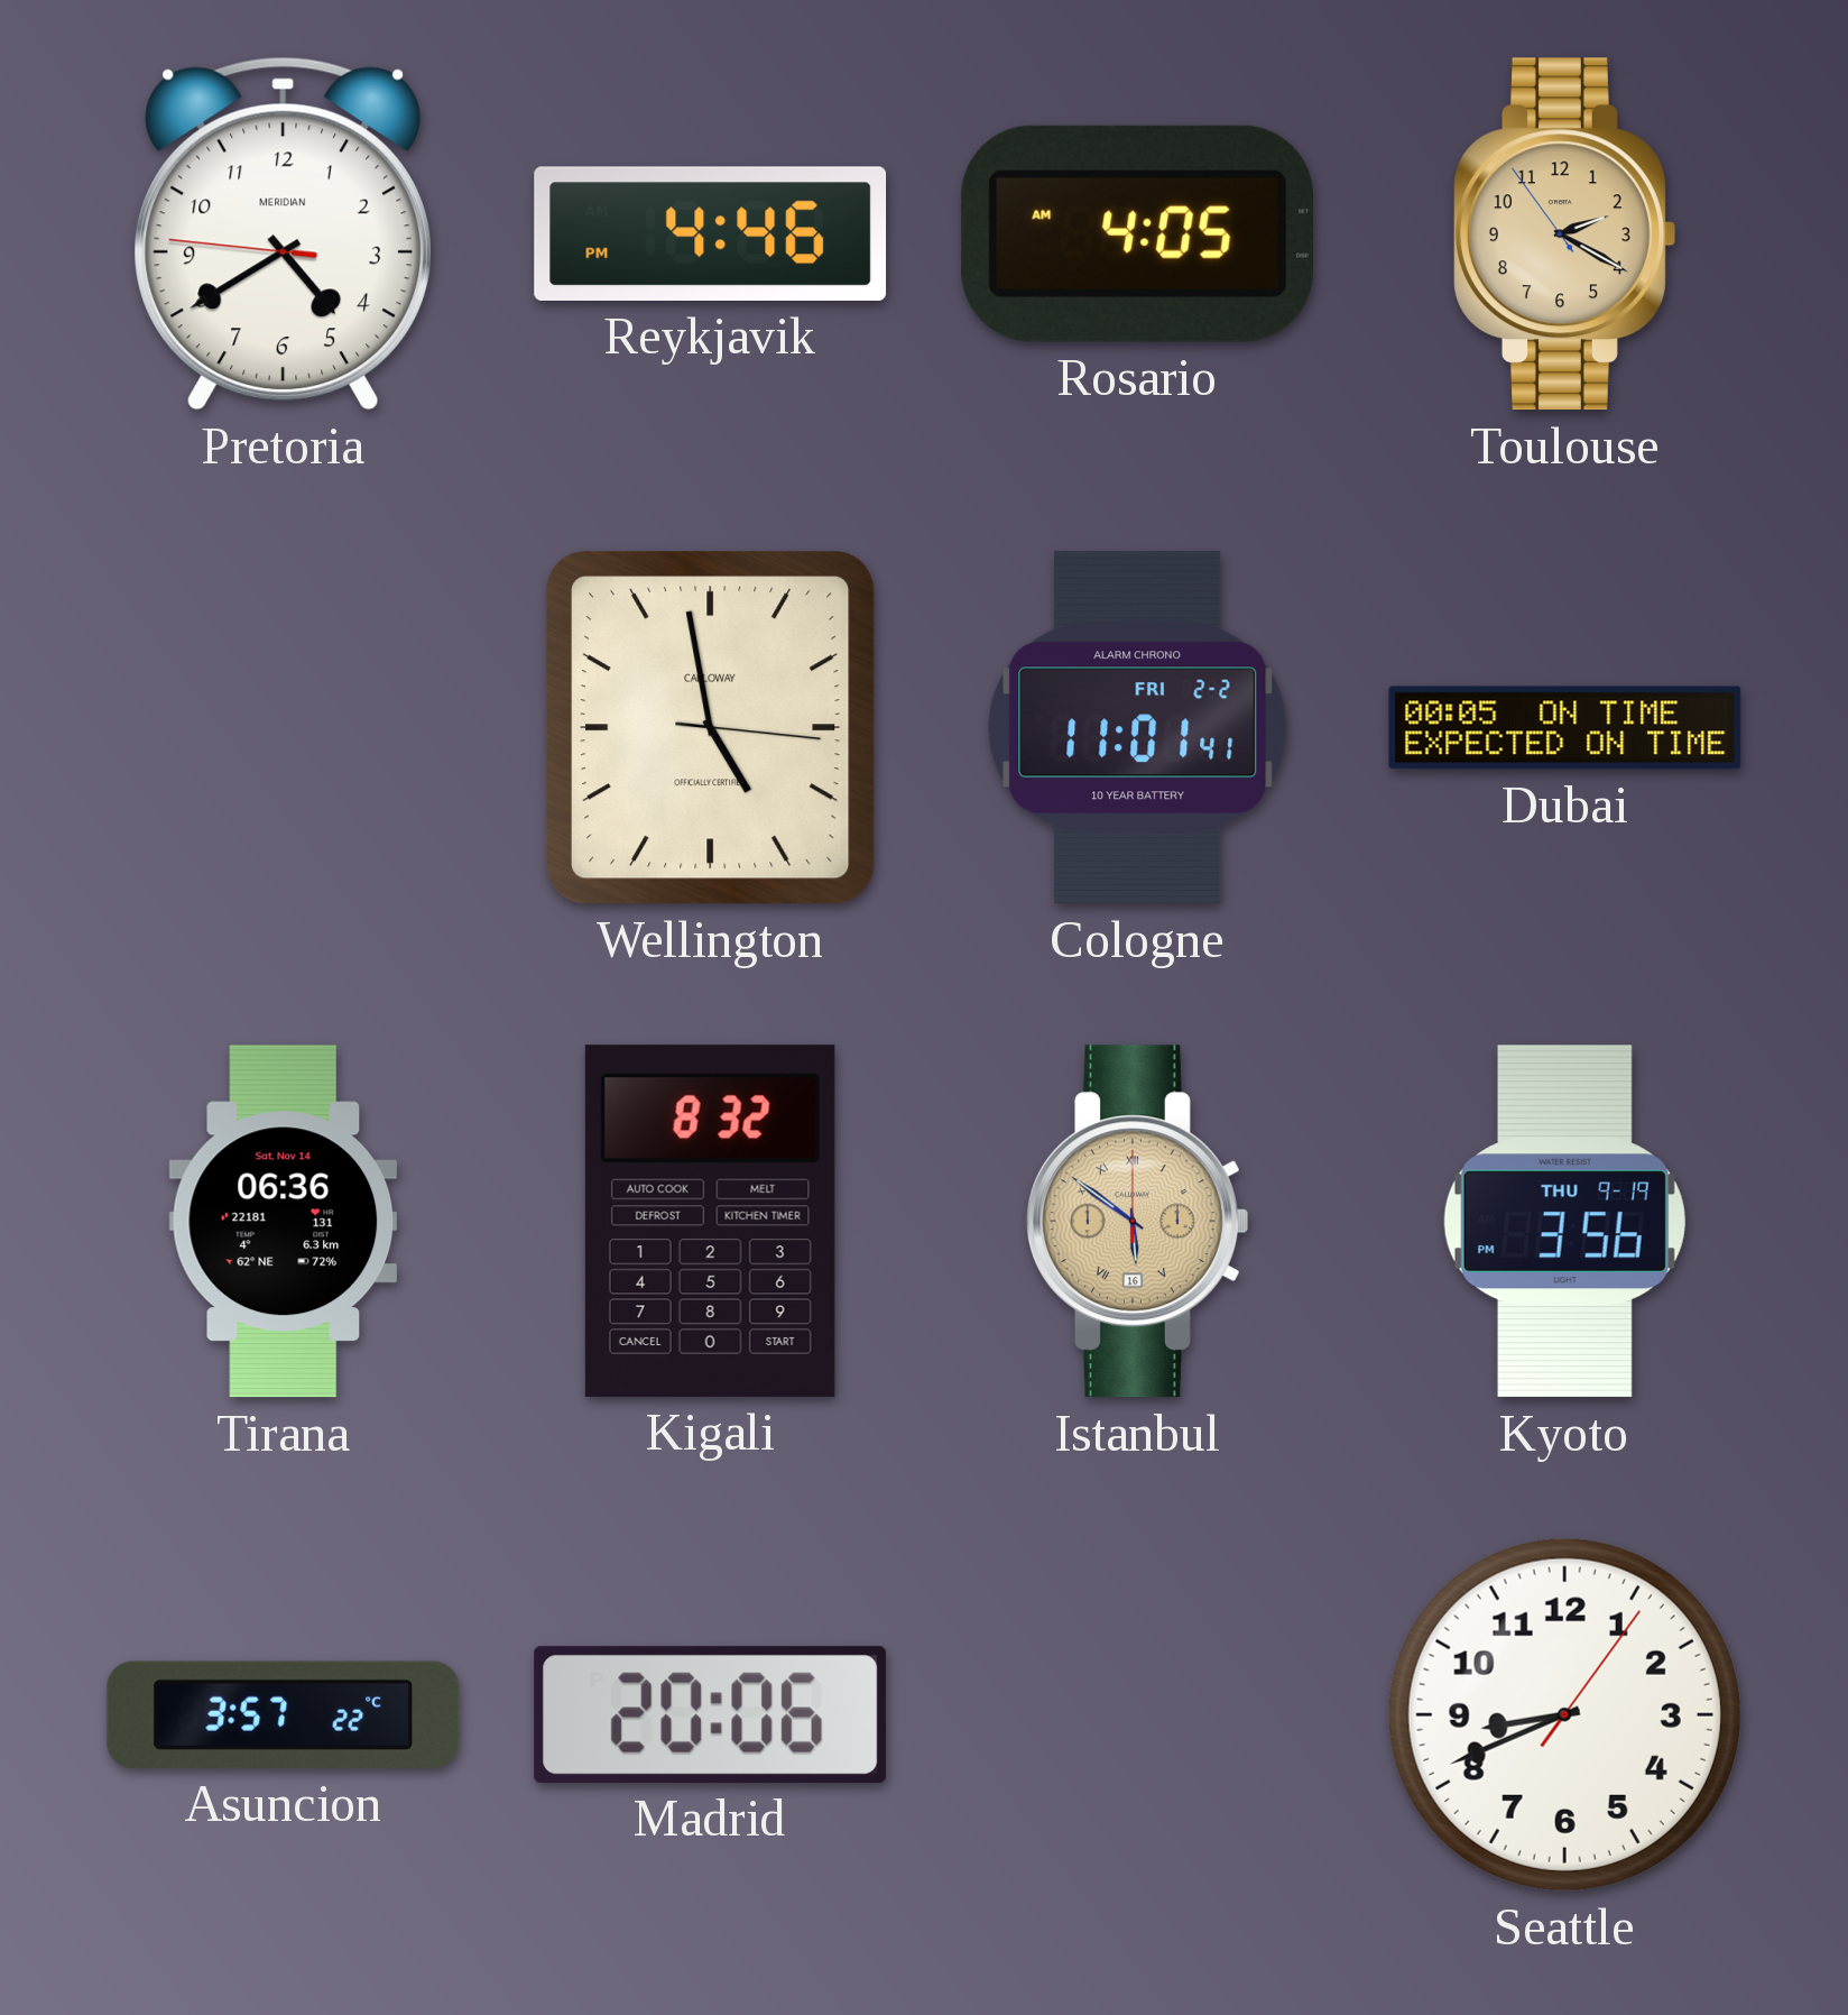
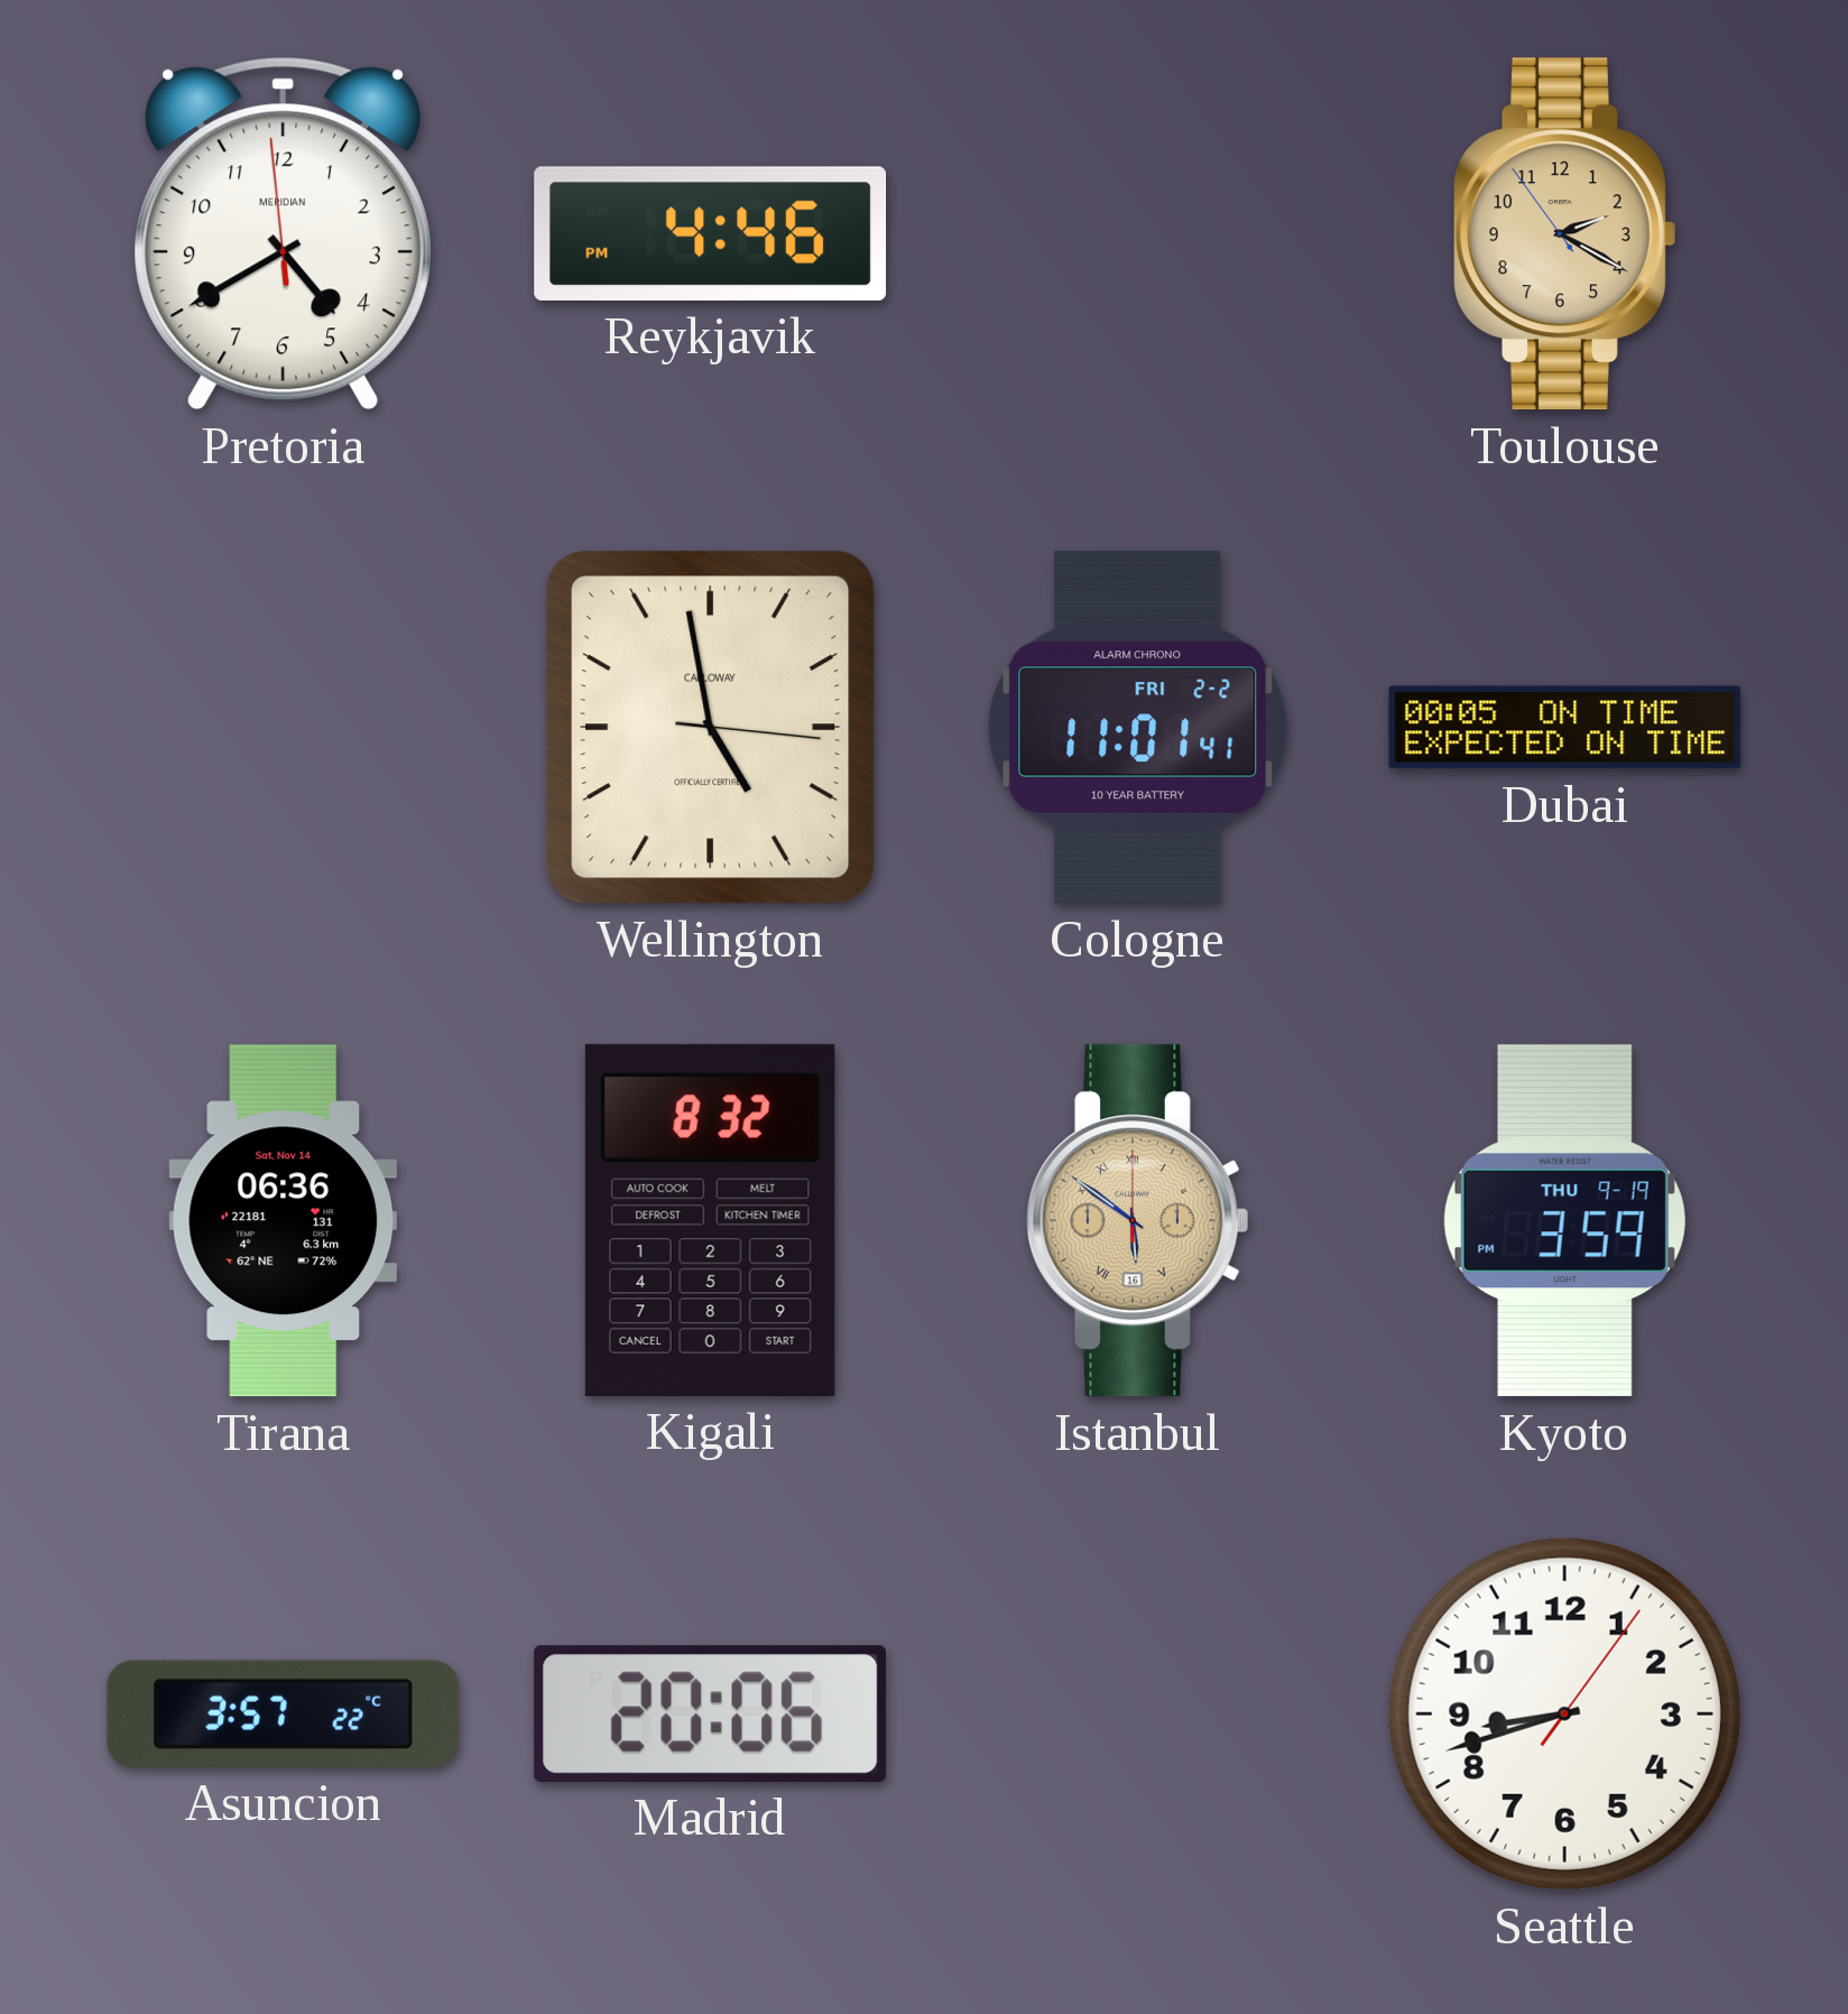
Pretoria: 4:39:46 -> 4:39:59
Rosario: 4:05 -> none
Kyoto: 3:56 -> 3:59
Seattle: 8:41 -> 8:42
